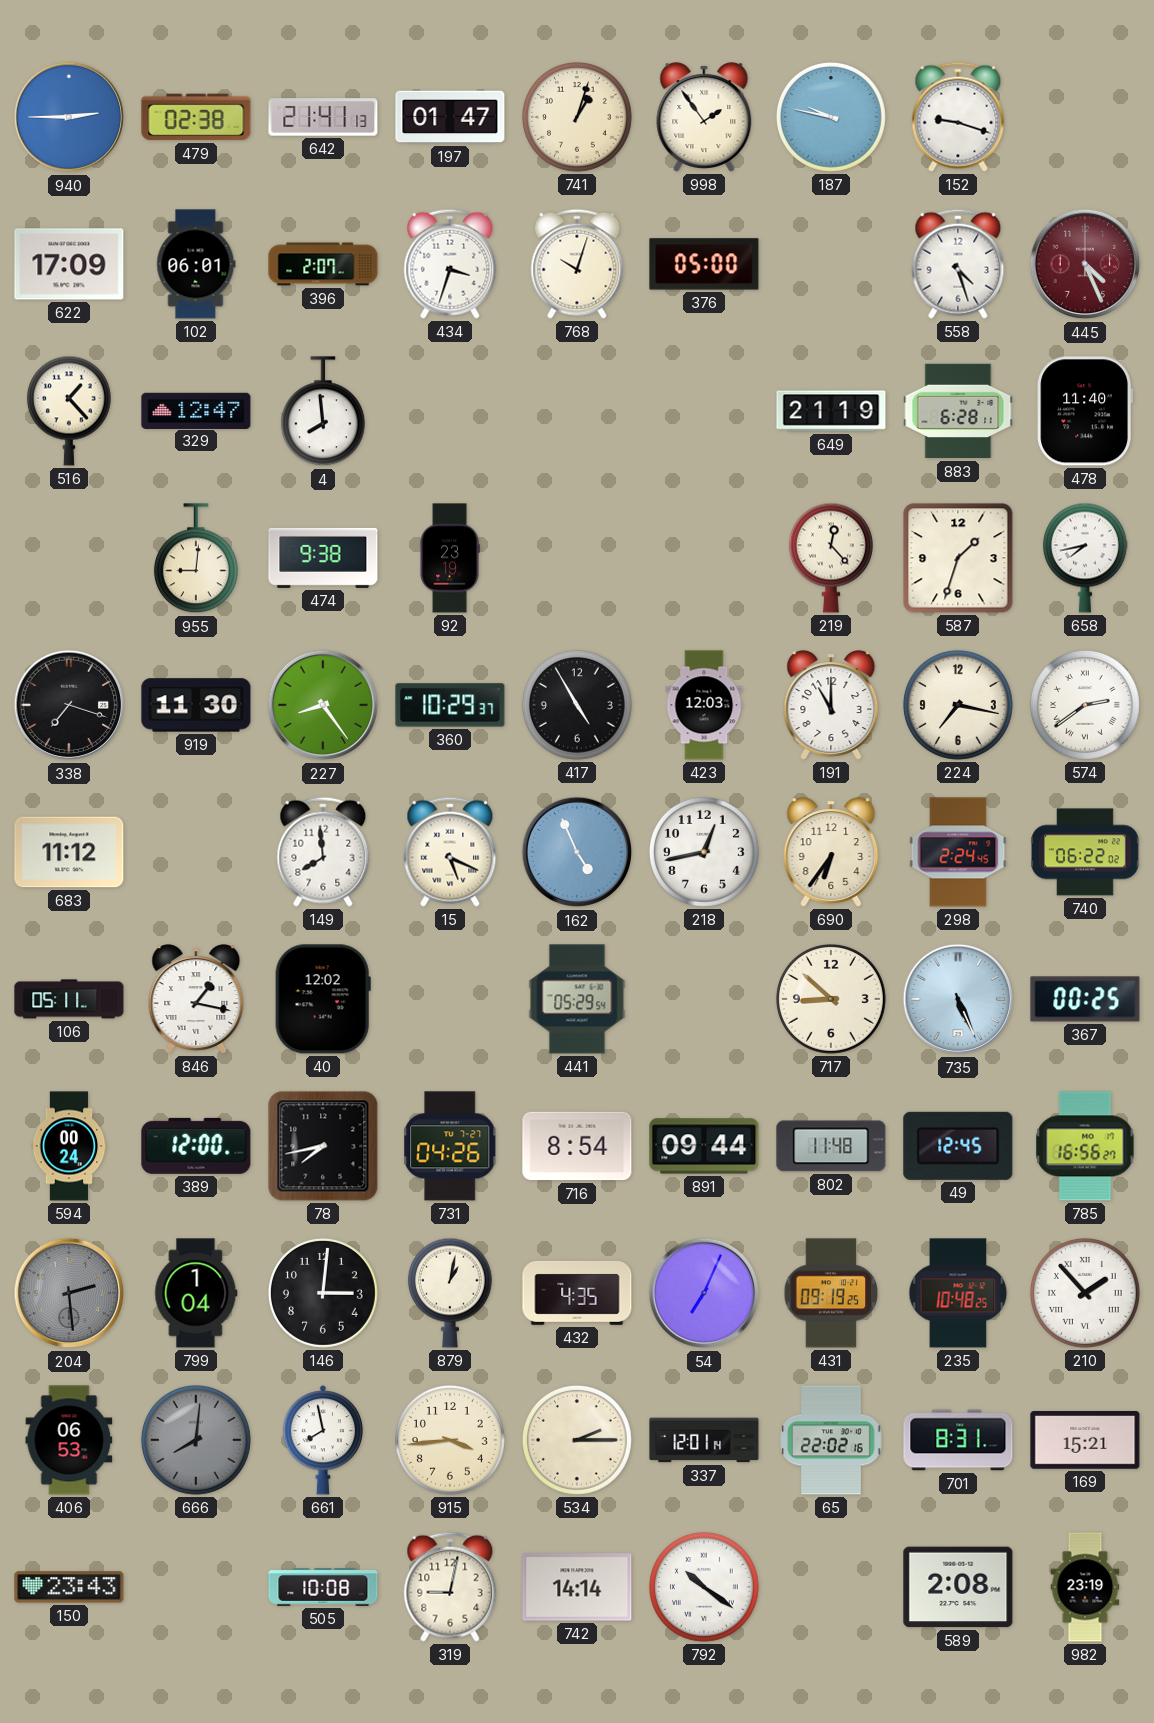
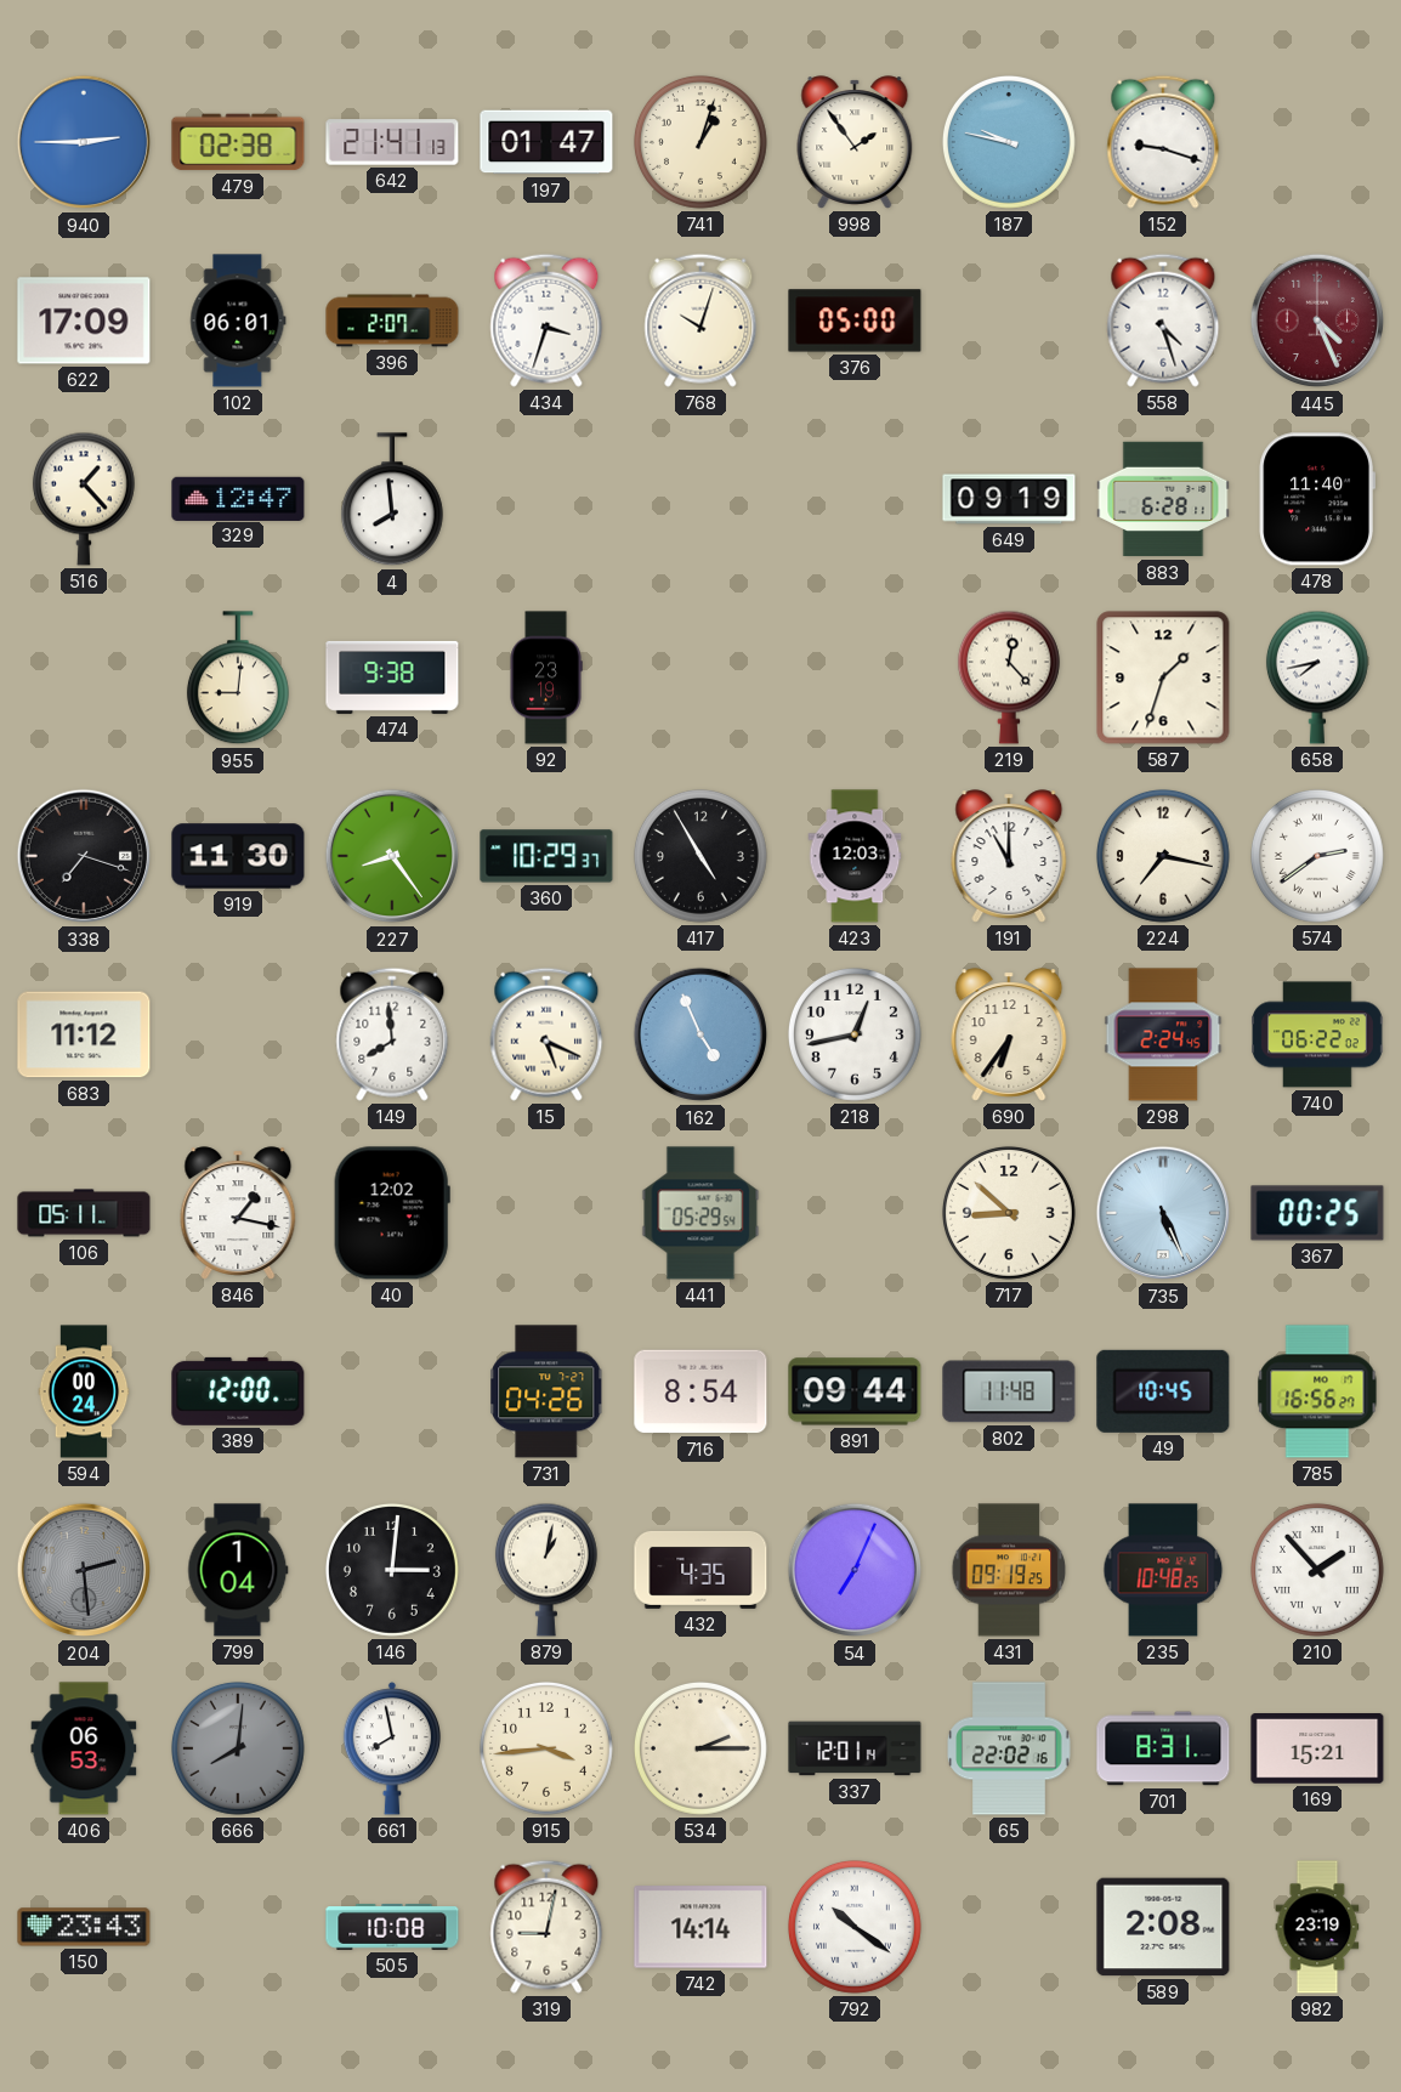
649: 21:19 -> 09:19
78: 7:43 -> none
49: 12:45 -> 10:45
